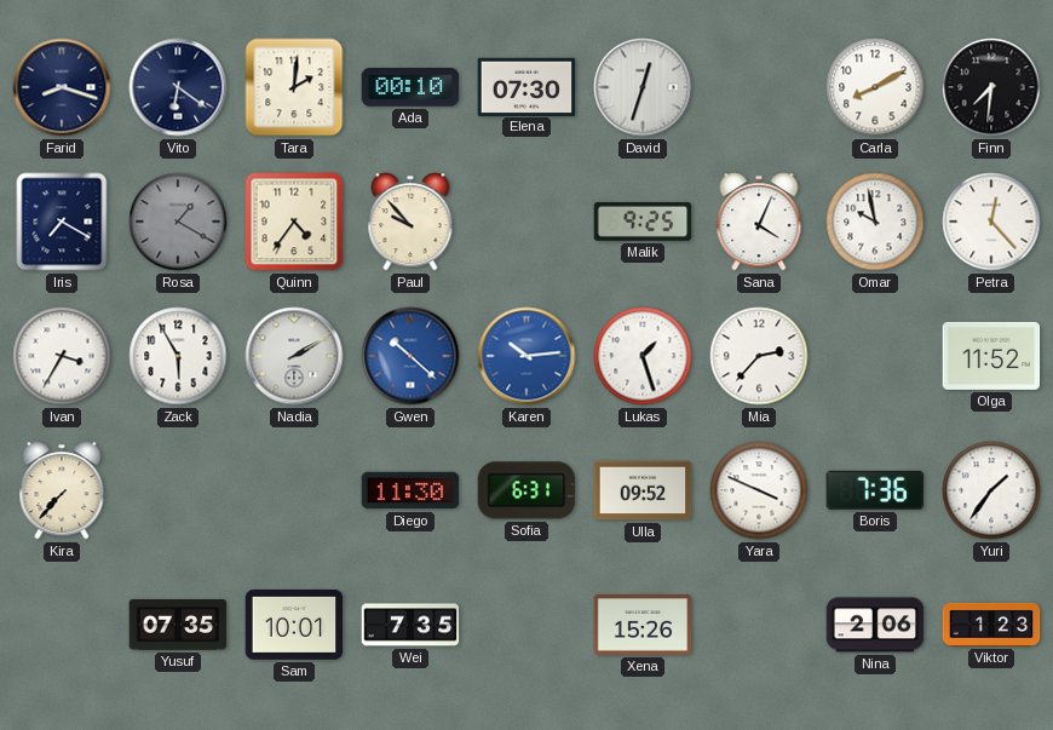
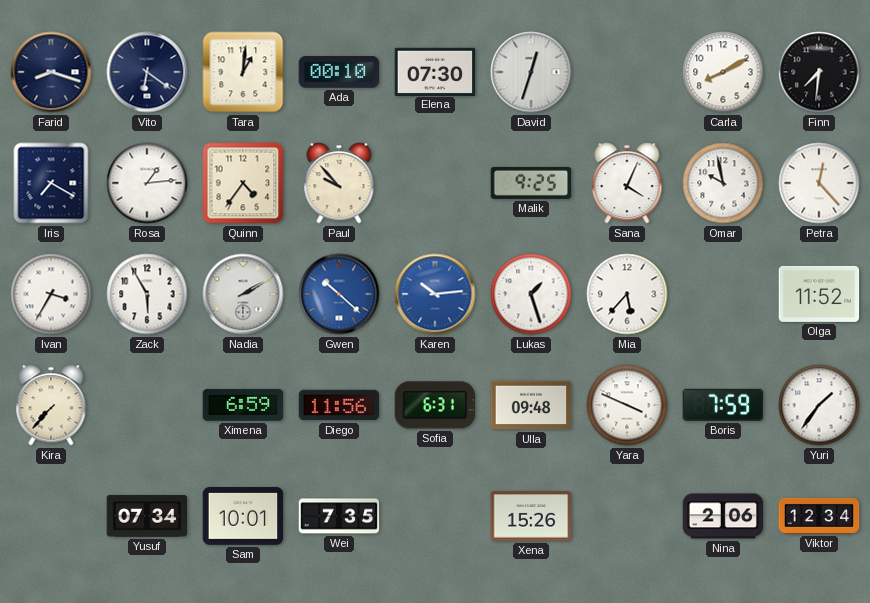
Tara: 2:01 -> 1:01
Rosa: 1:20 -> 1:14
Rosa dial: grey -> white
Mia: 2:37 -> 5:37
Ximena: none -> 6:59
Diego: 11:30 -> 11:56
Ulla: 09:52 -> 09:48
Boris: 7:36 -> 7:59
Yusuf: 07:35 -> 07:34
Viktor: 1:23 -> 12:34
